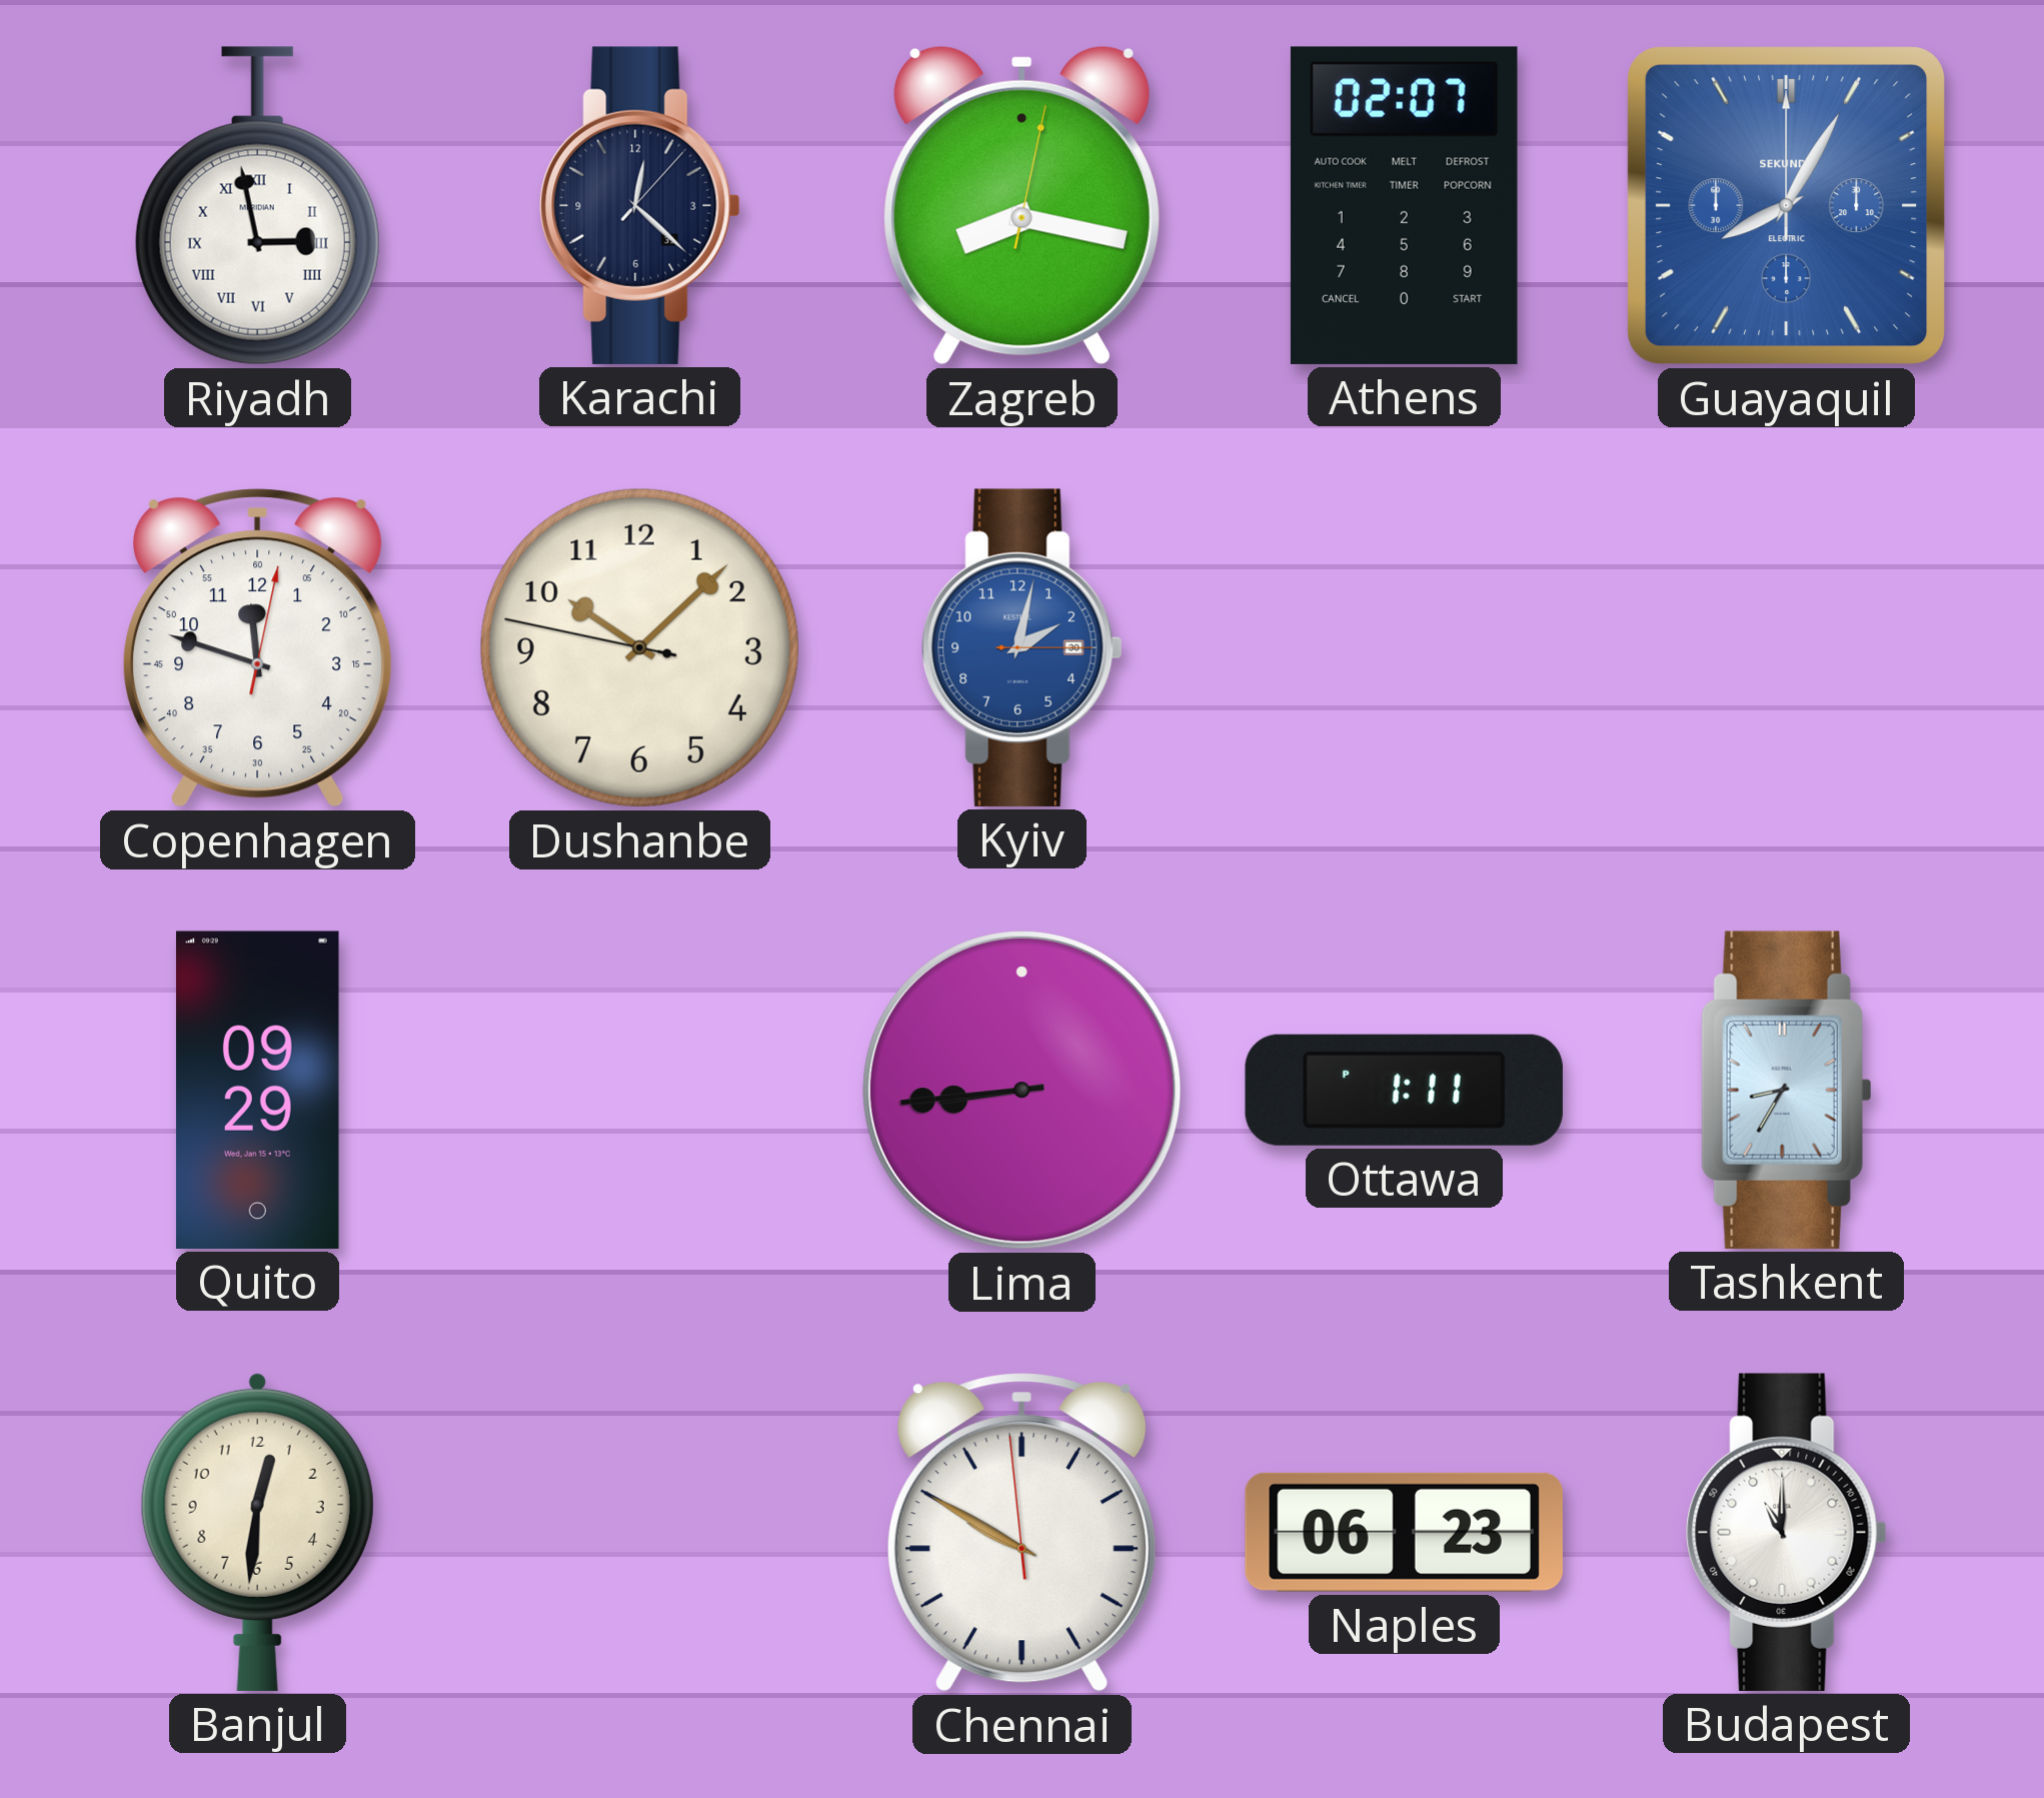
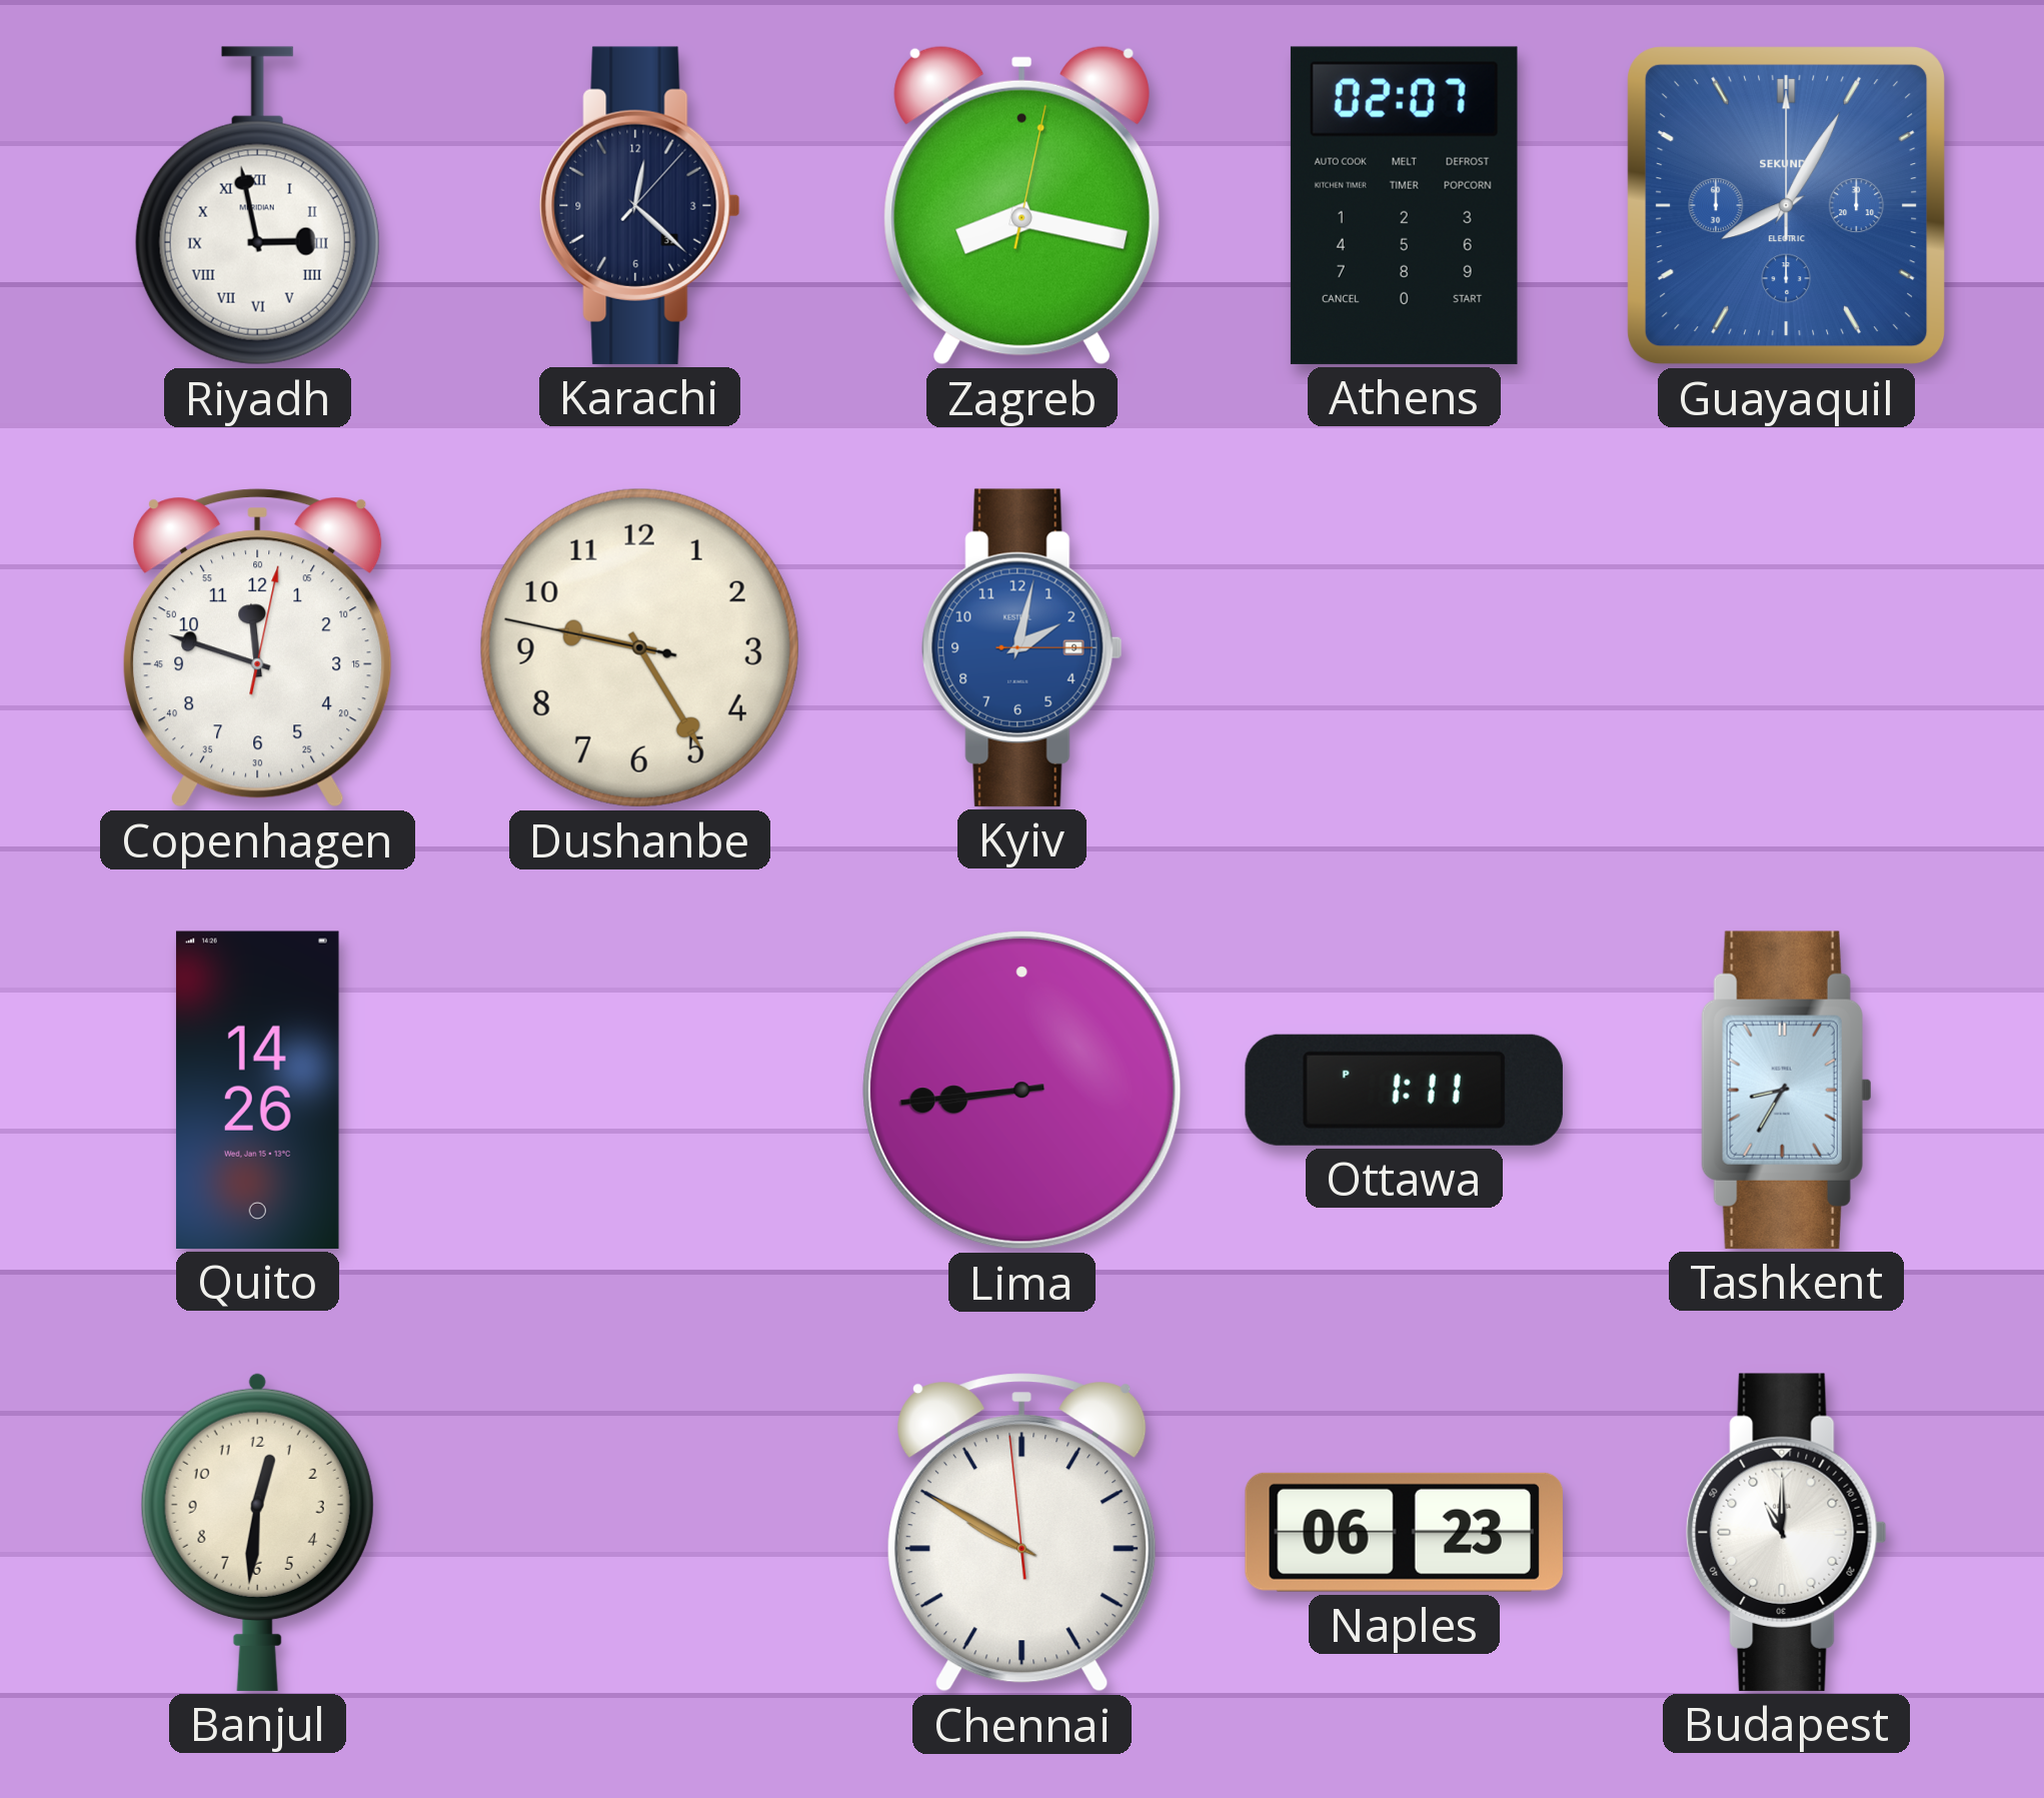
Dushanbe: 10:07 -> 9:24
Kyiv date: 30 -> 9
Quito: 09:29 -> 14:26
